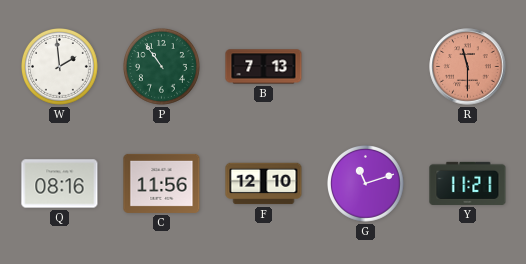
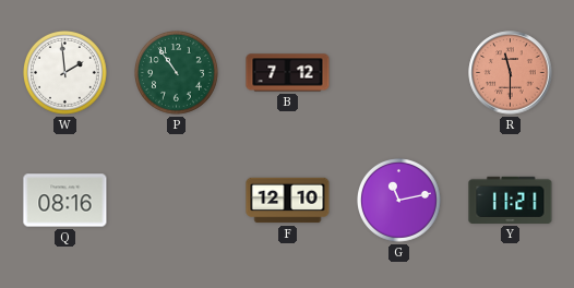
B: 7:13 -> 7:12
C: 11:56 -> none
G: 11:12 -> 11:13
